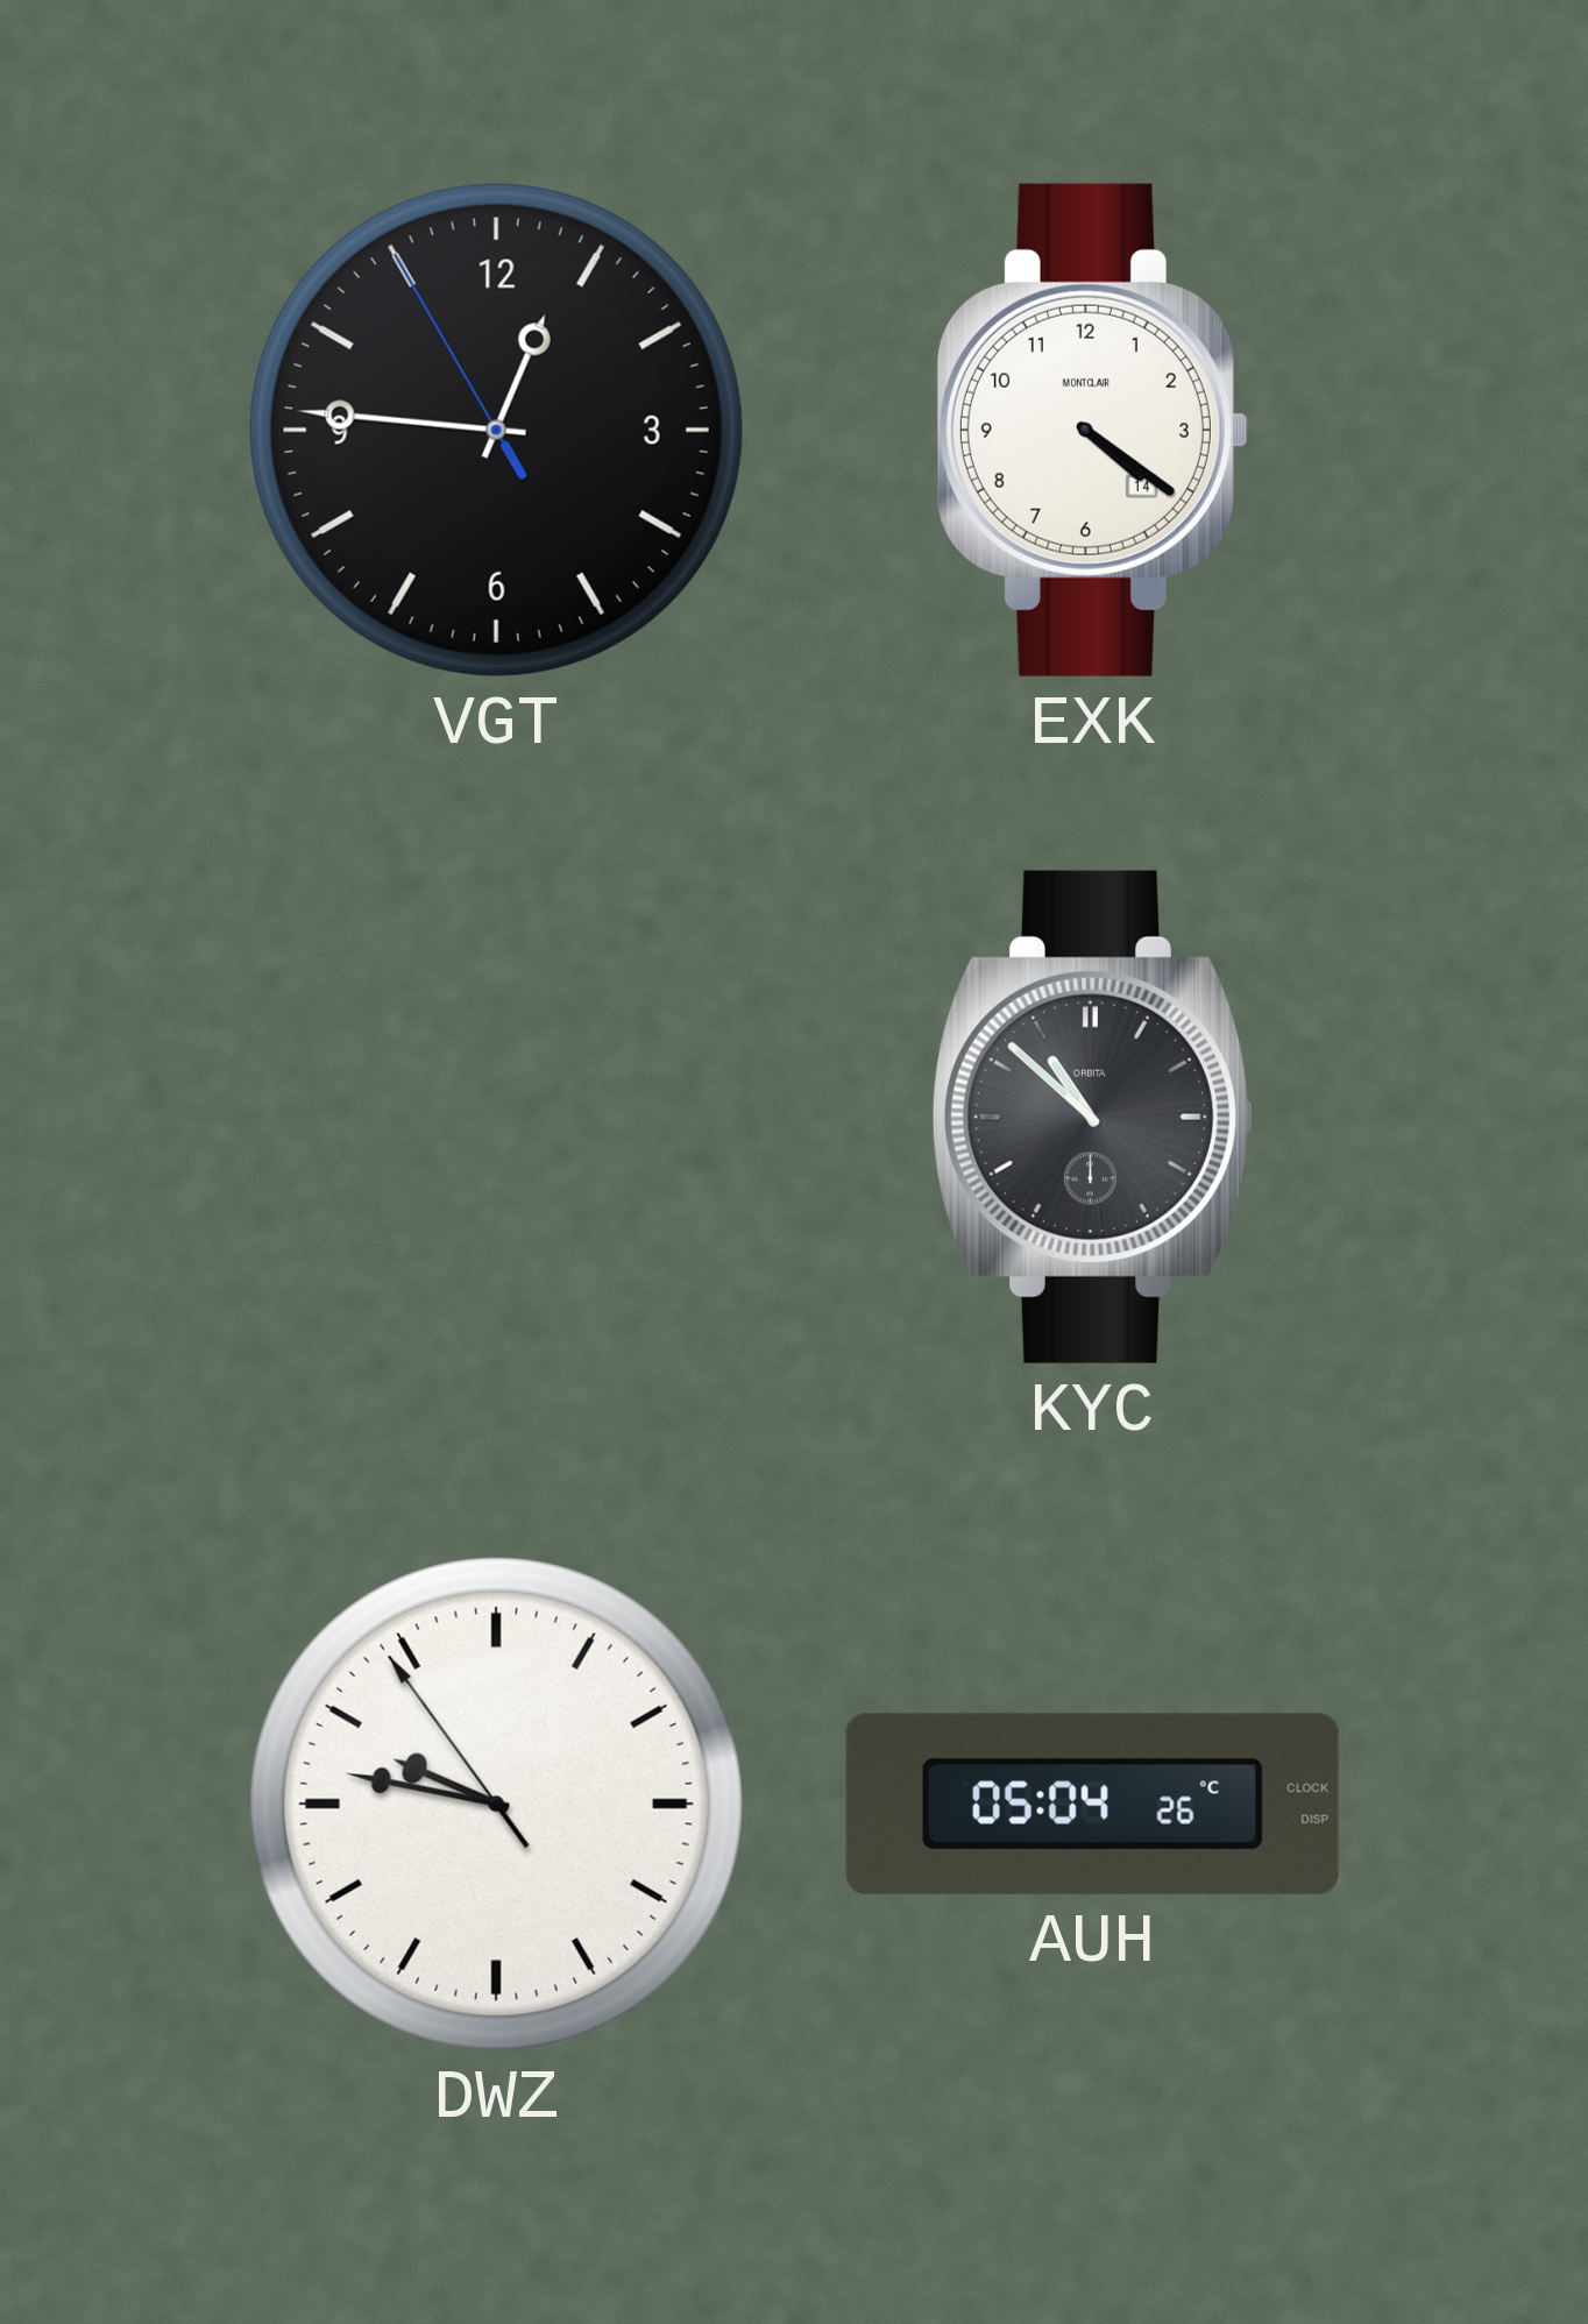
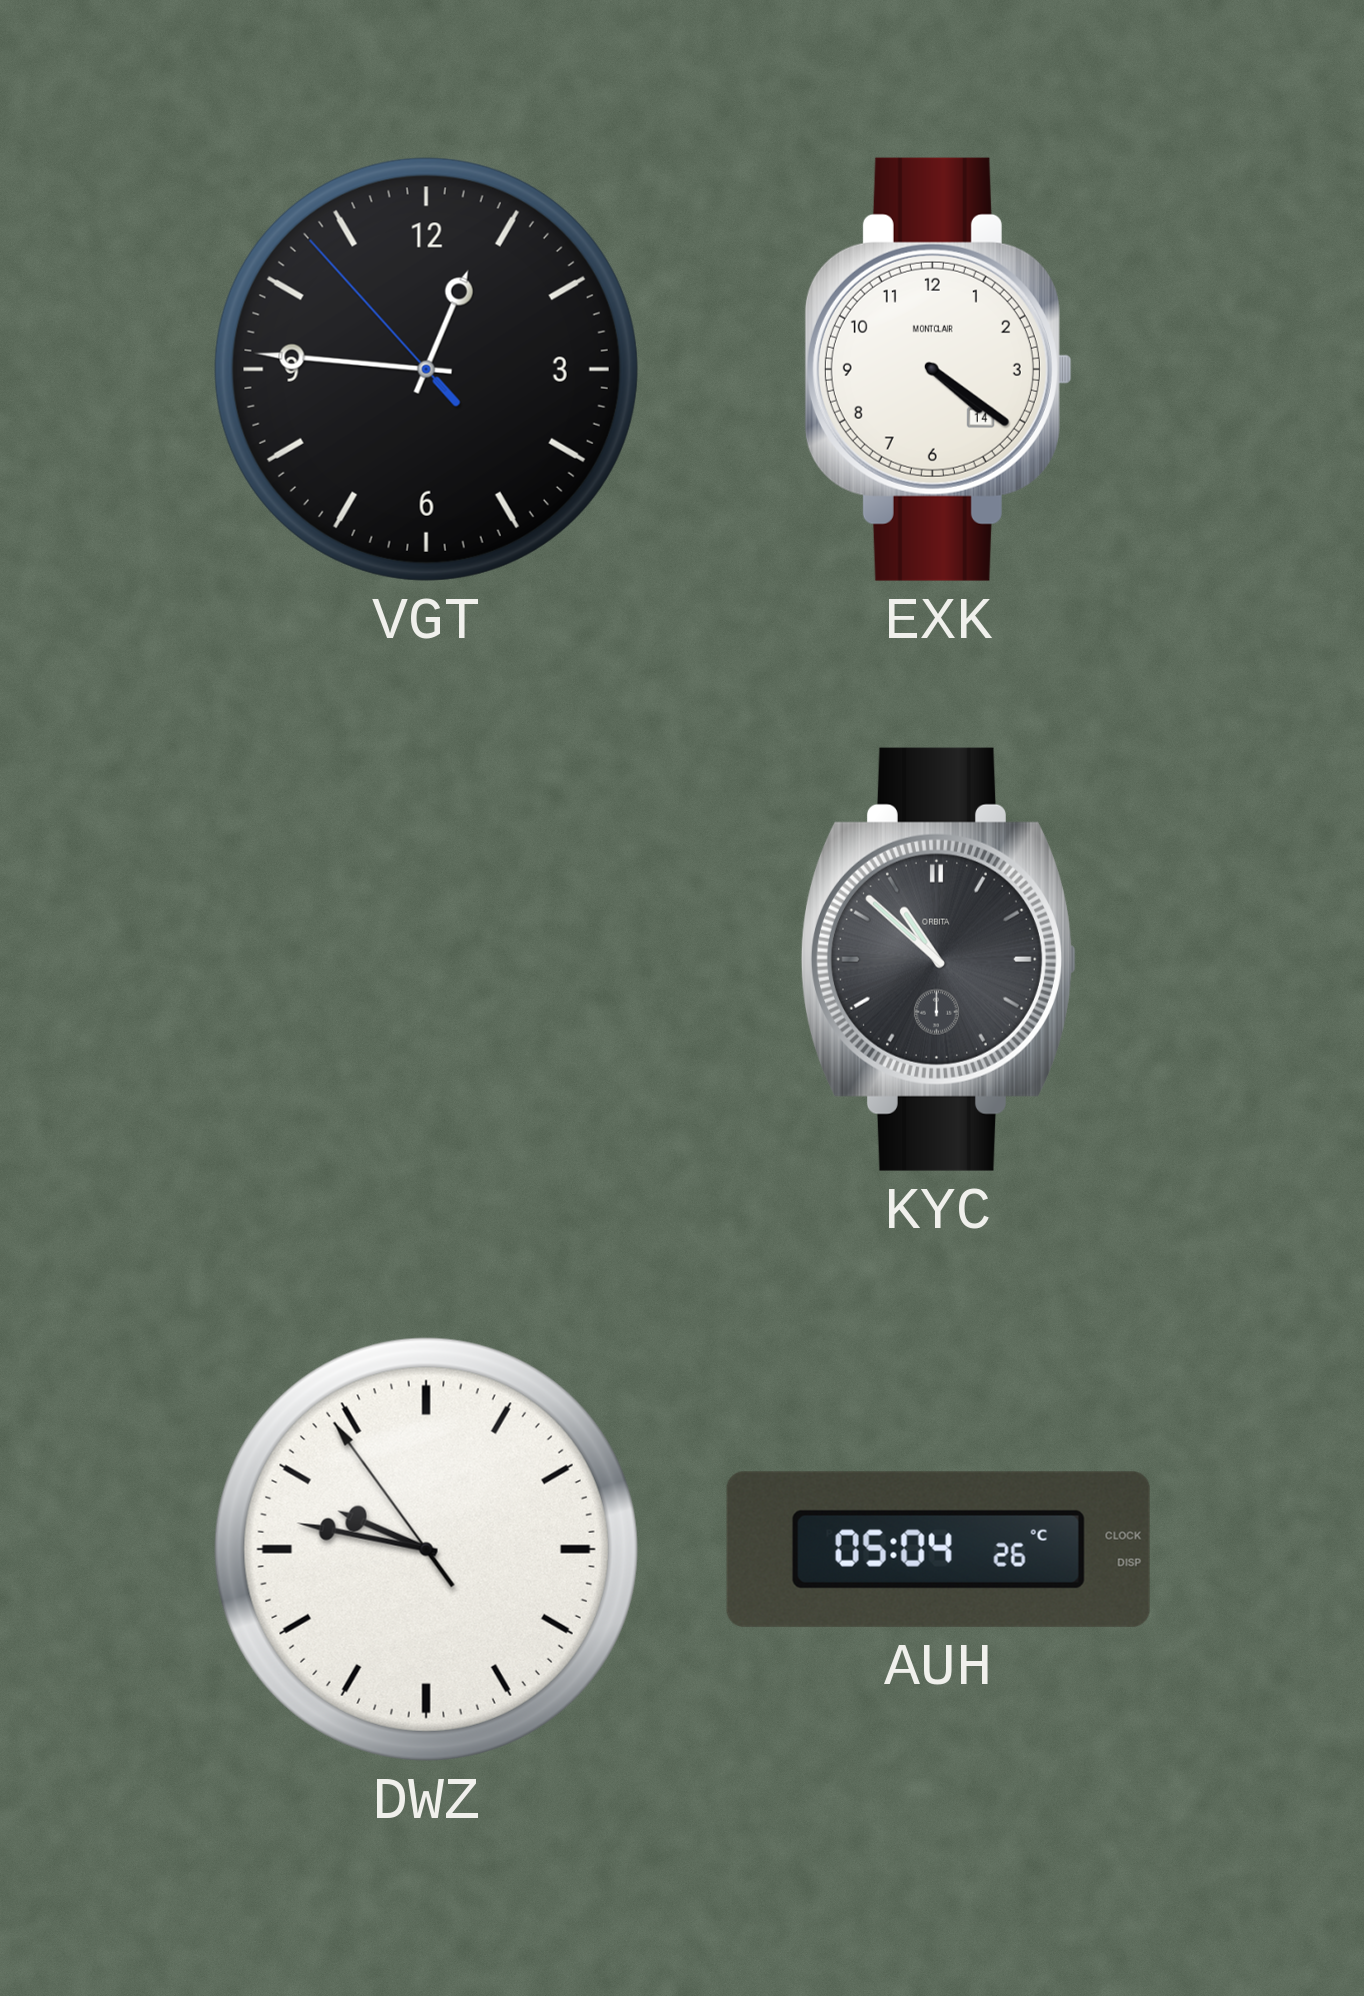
VGT: 12:45:55 -> 12:45:53
